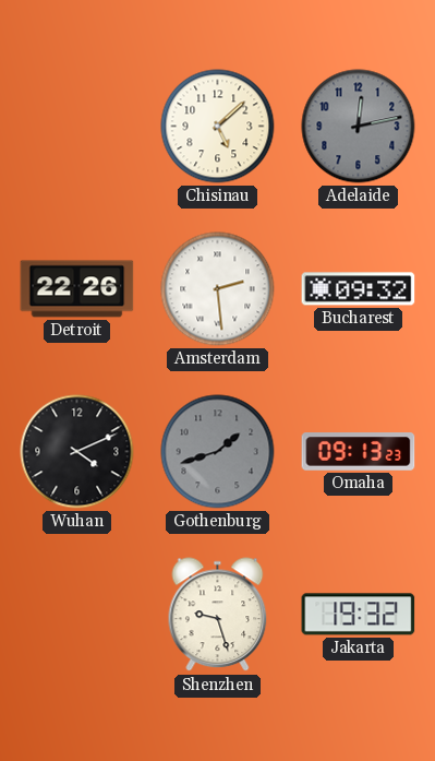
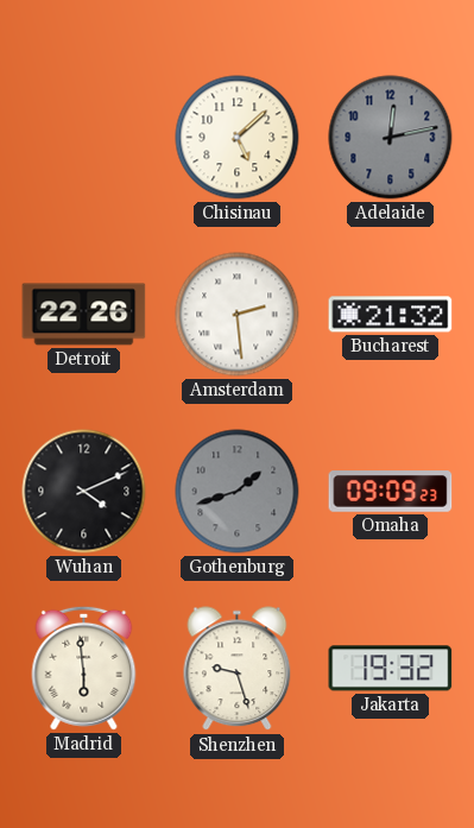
Bucharest: 09:32 -> 21:32
Omaha: 09:13 -> 09:09
Madrid: none -> 5:59
